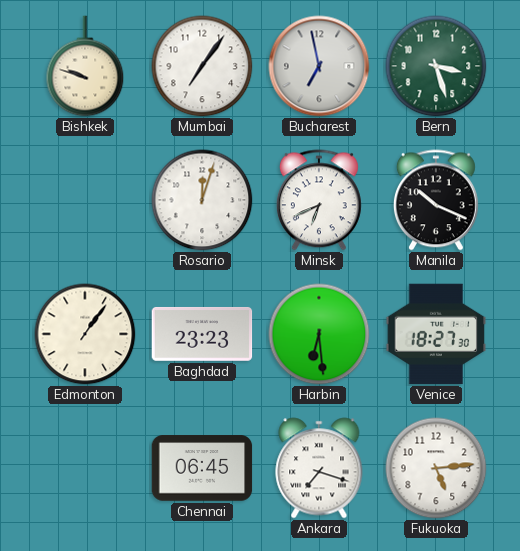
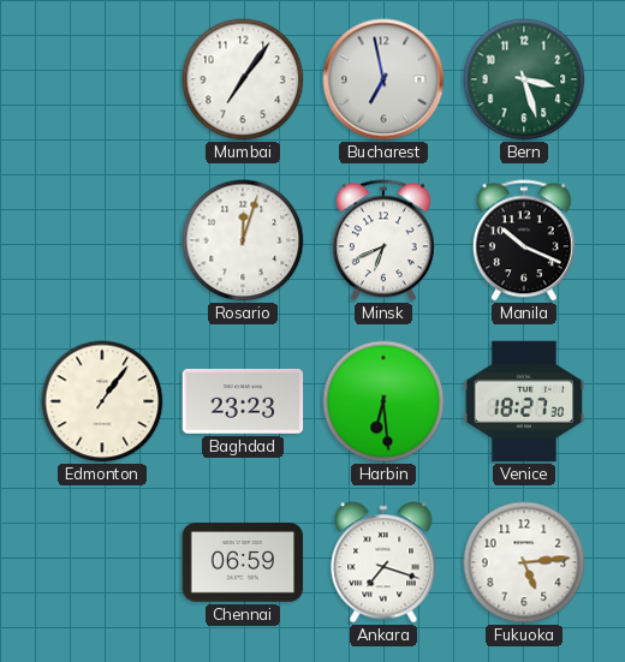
Bishkek: 9:48 -> none
Chennai: 06:45 -> 06:59
